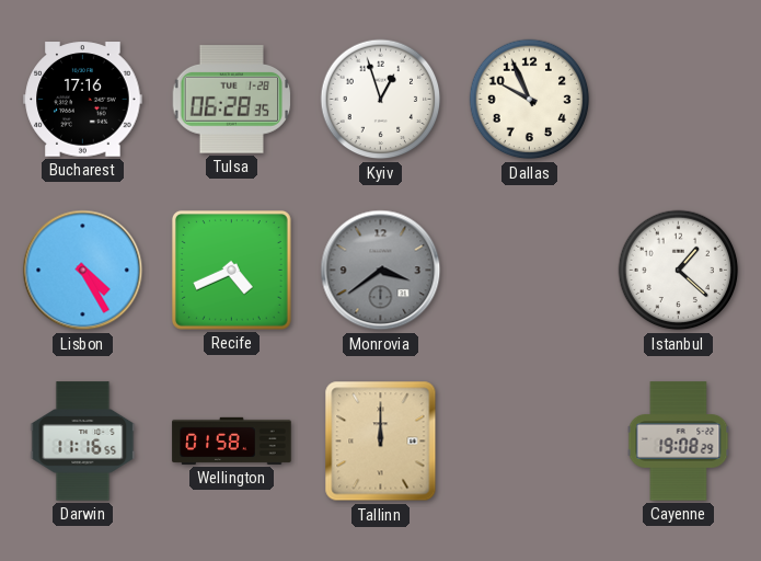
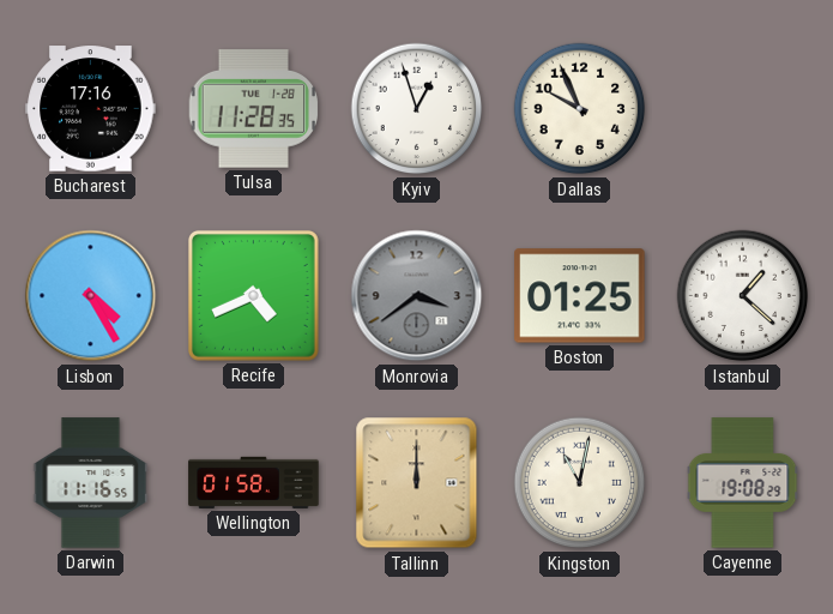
Tulsa: 06:28 -> 11:28
Boston: none -> 01:25
Kingston: none -> 11:02
